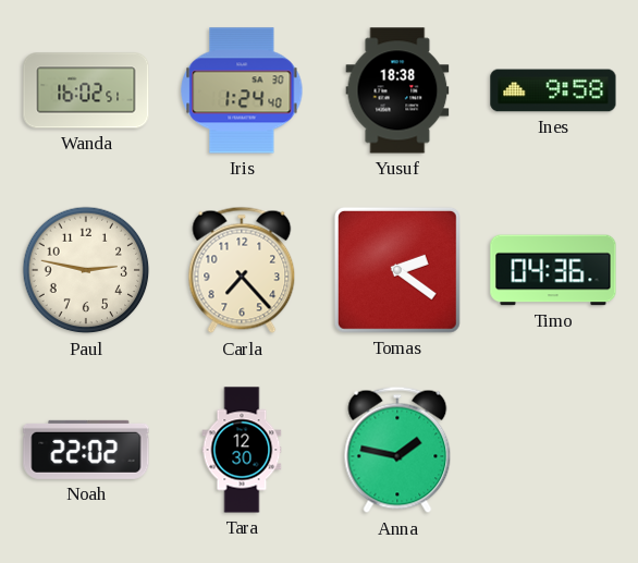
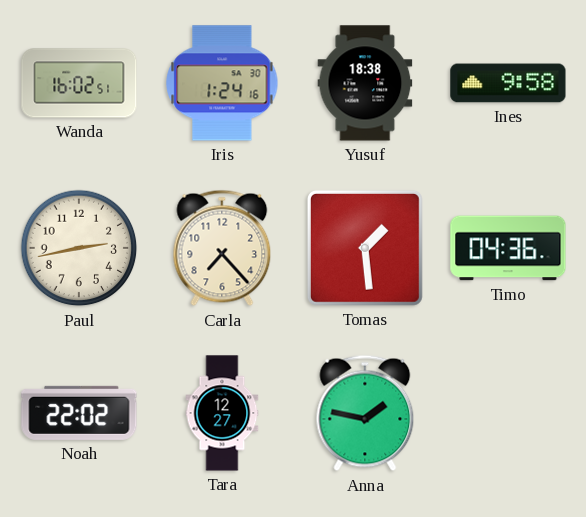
Iris: 1:24:40 -> 1:24:16
Paul: 2:47 -> 2:43
Tomas: 2:21 -> 1:29
Tara: 12:30 -> 12:27
